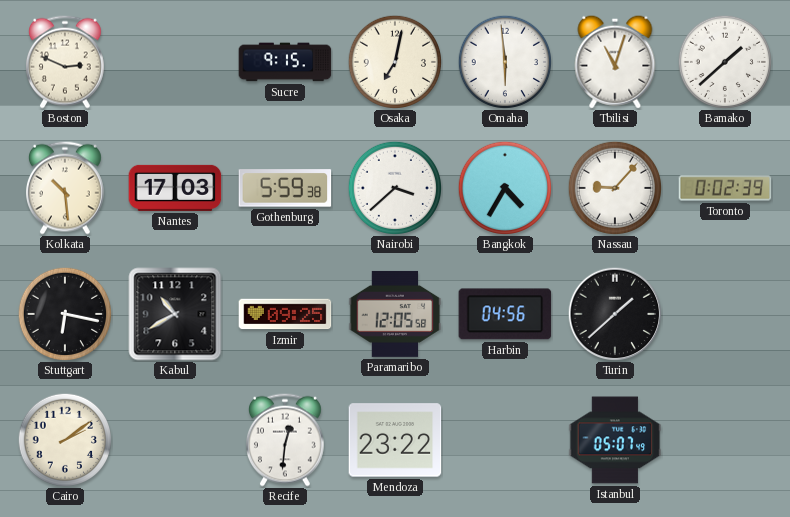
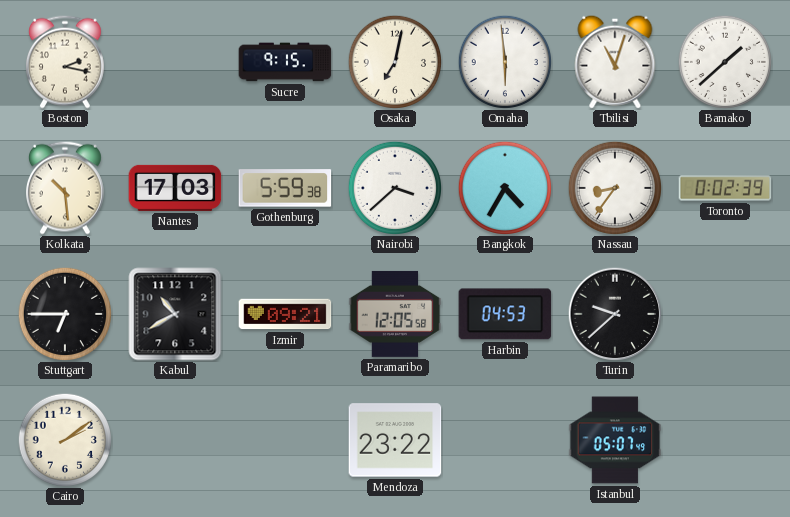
Boston: 2:49 -> 2:17
Nassau: 9:07 -> 8:36
Stuttgart: 6:17 -> 6:45
Izmir: 09:25 -> 09:21
Harbin: 04:56 -> 04:53
Turin: 1:38 -> 9:38
Recife: 12:31 -> none
